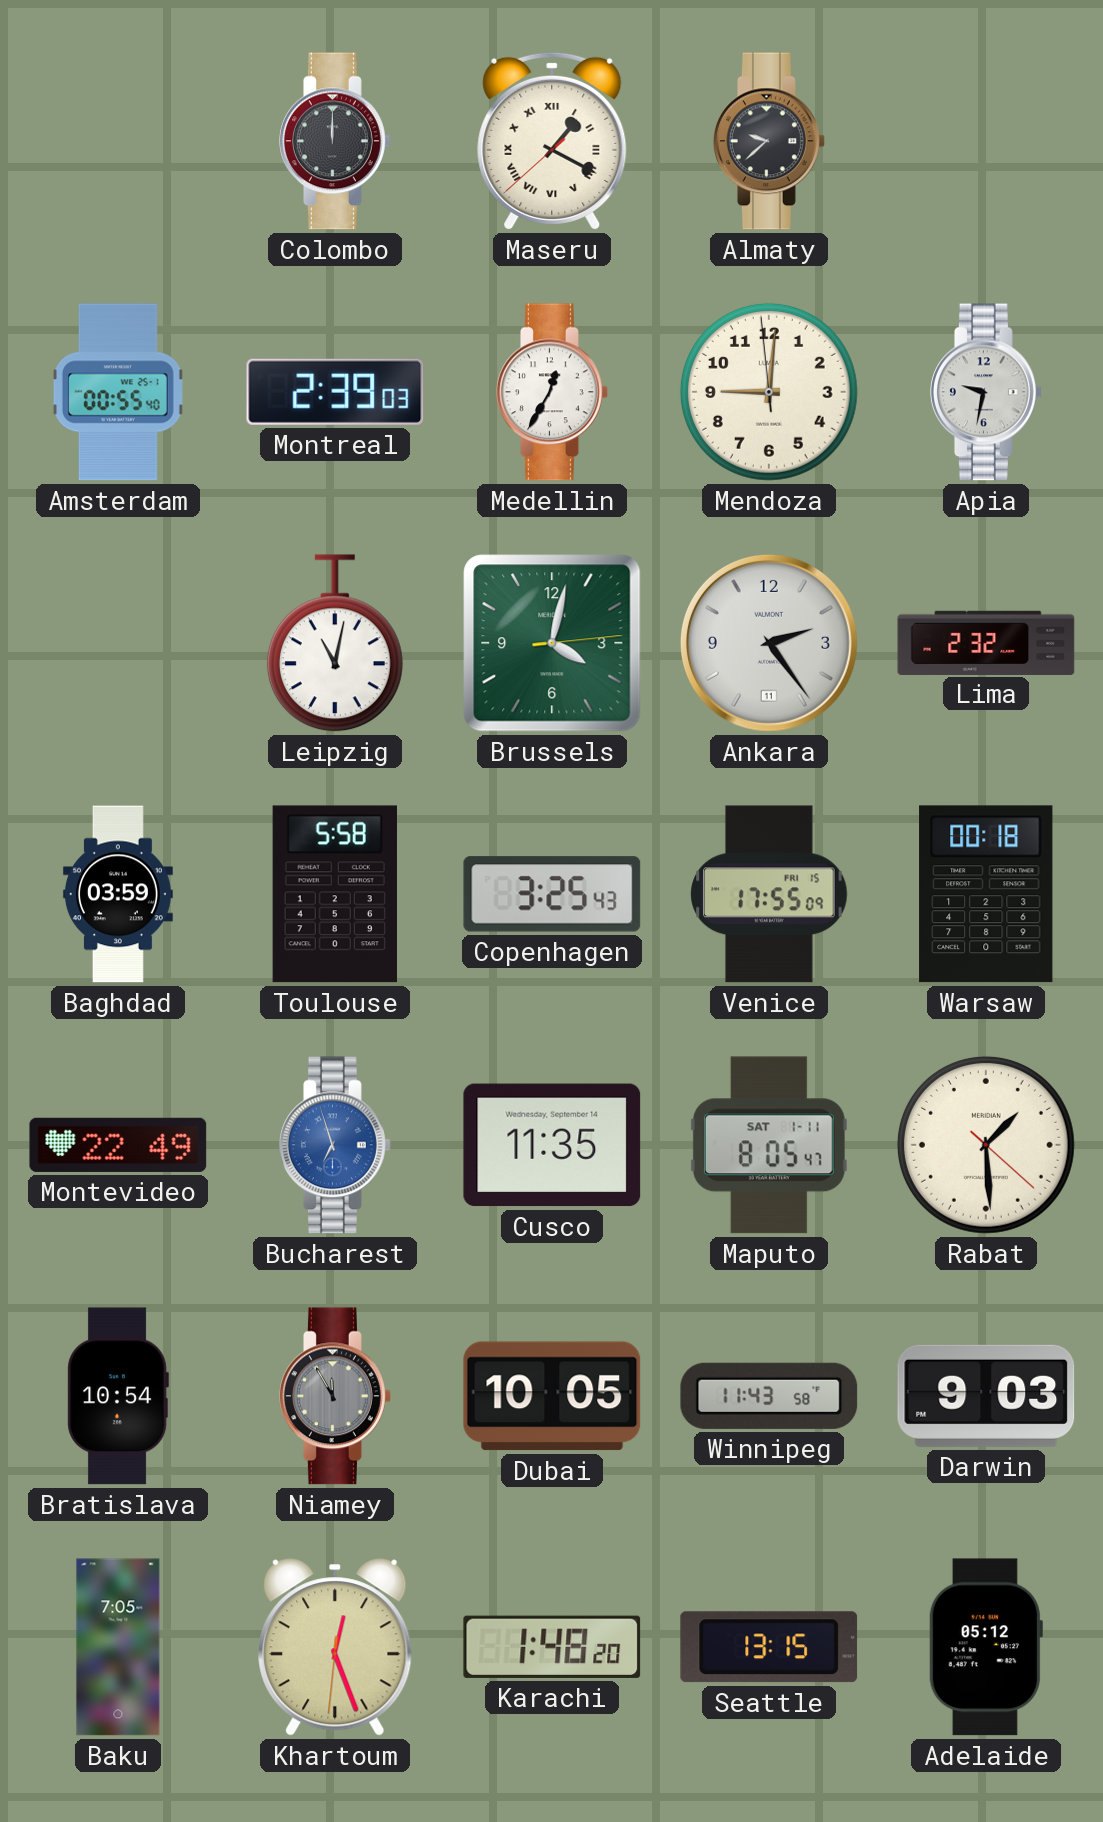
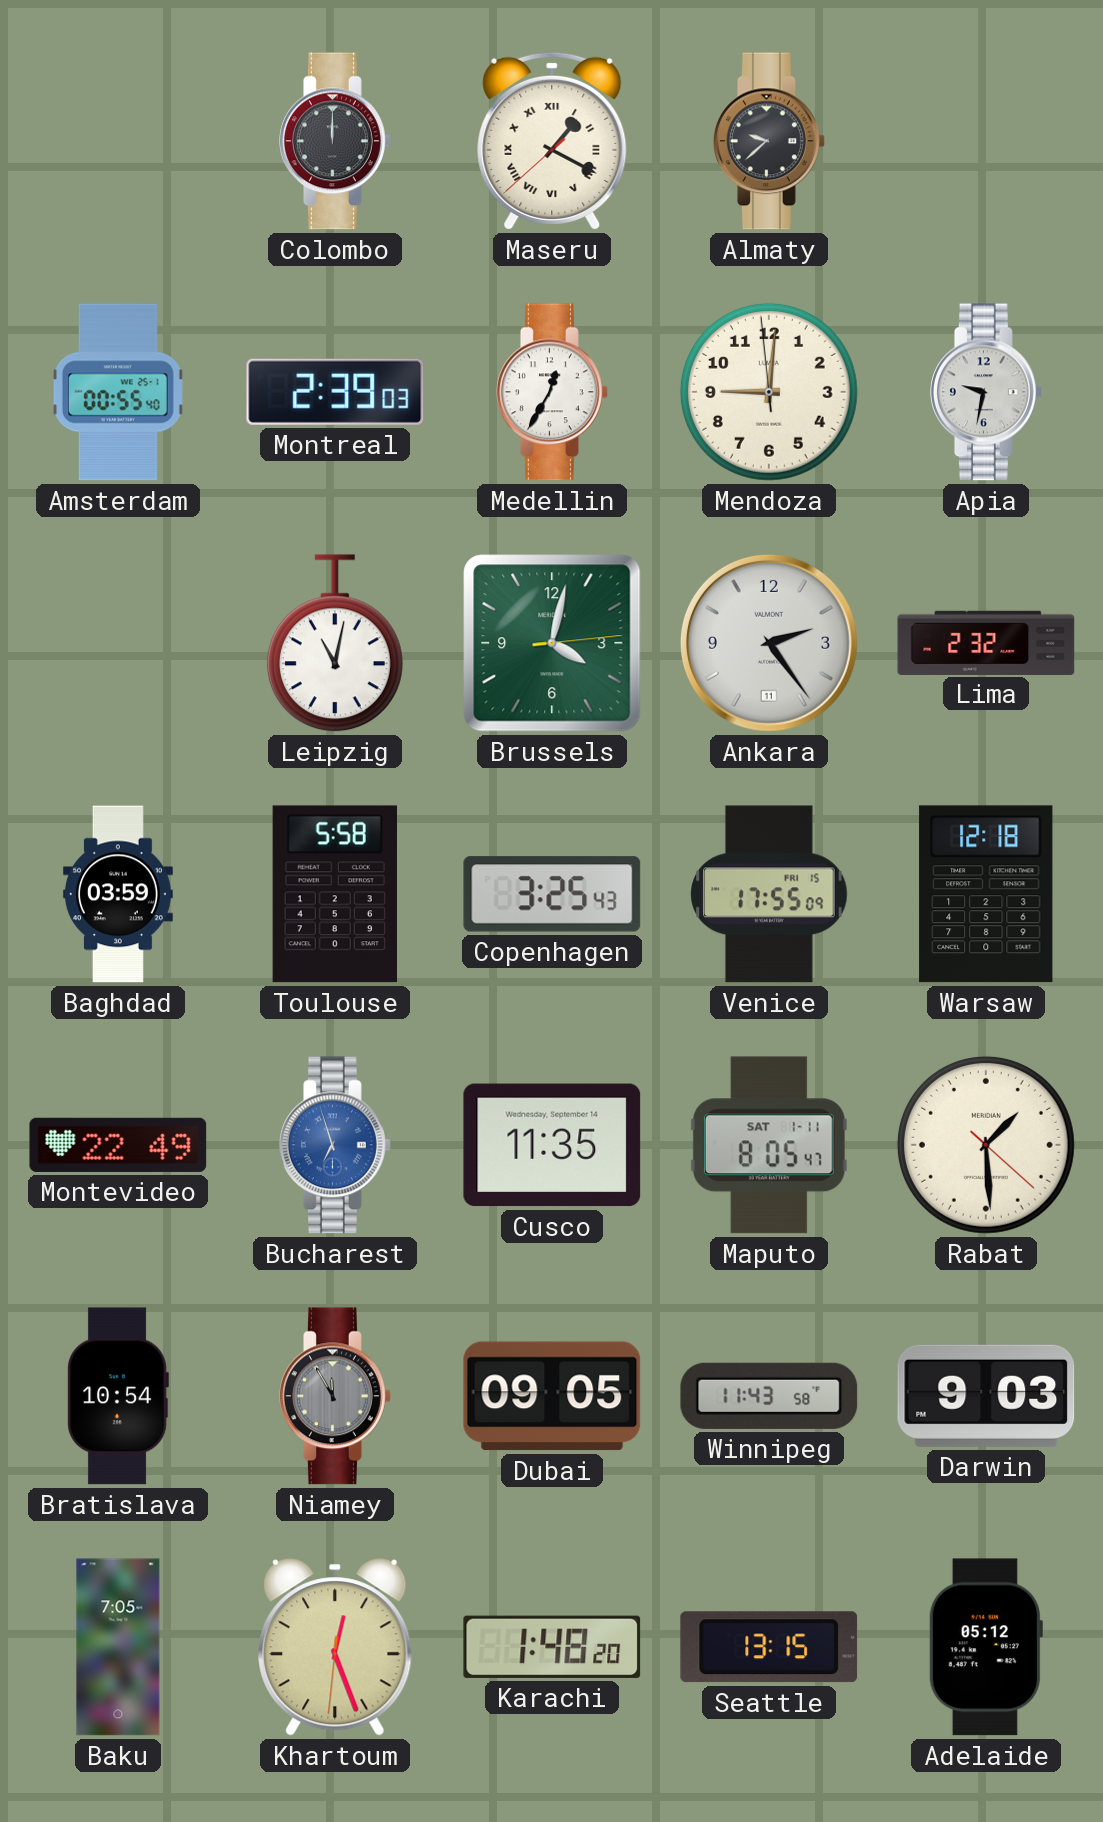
Warsaw: 00:18 -> 12:18
Dubai: 10:05 -> 09:05
